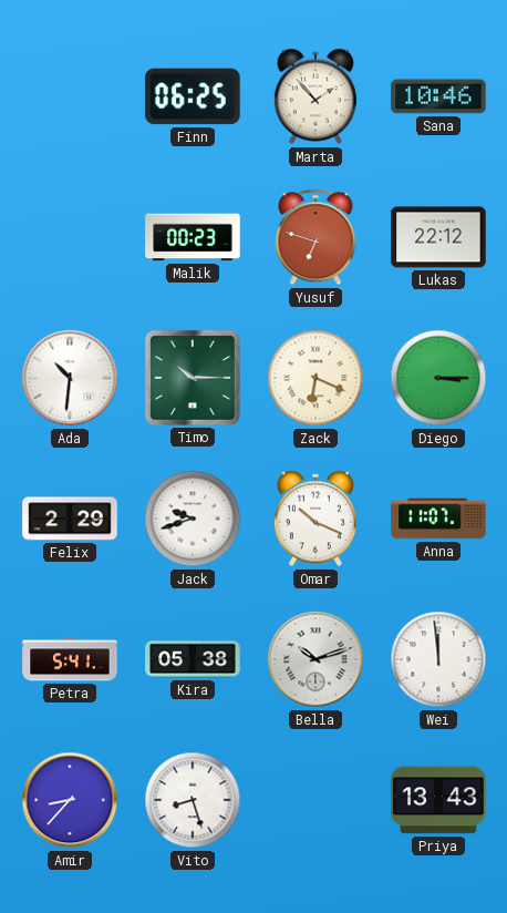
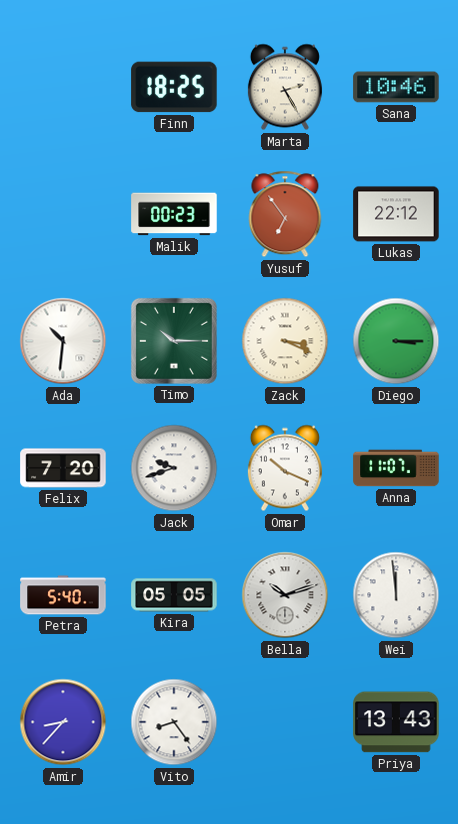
Finn: 06:25 -> 18:25
Marta: 1:53 -> 2:25
Yusuf: 6:48 -> 6:54
Zack: 6:19 -> 3:19
Felix: 2:29 -> 7:20
Petra: 5:41 -> 5:40
Kira: 05:38 -> 05:05
Vito: 8:27 -> 8:24
